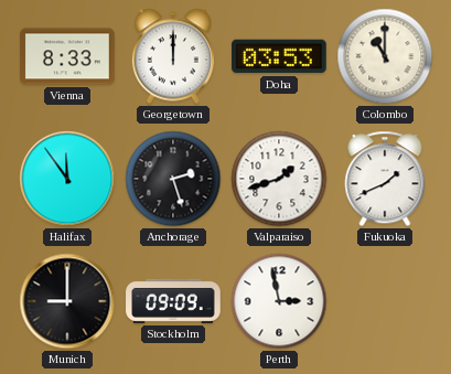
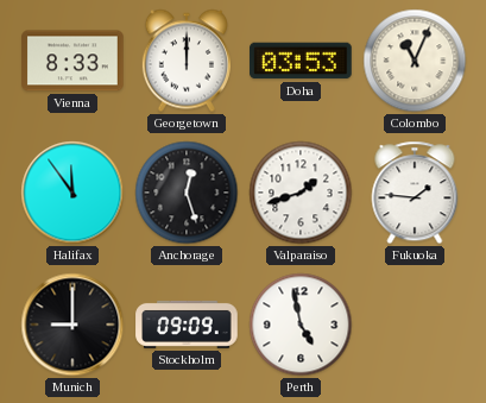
Colombo: 11:00 -> 11:04
Anchorage: 2:27 -> 12:27
Fukuoka: 1:41 -> 1:46
Perth: 2:58 -> 4:58
